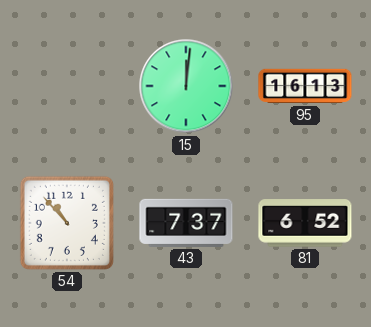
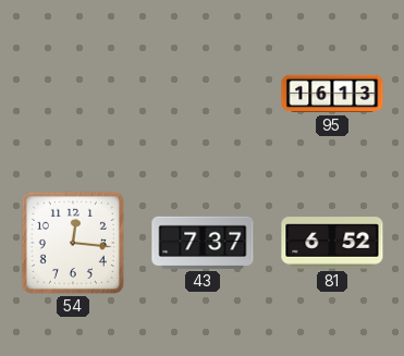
15: 12:01 -> none
54: 10:53 -> 12:16
